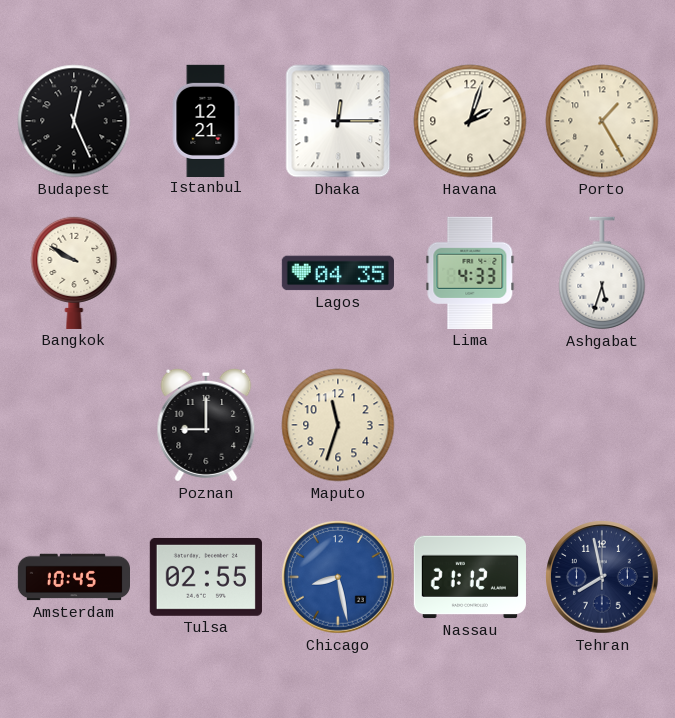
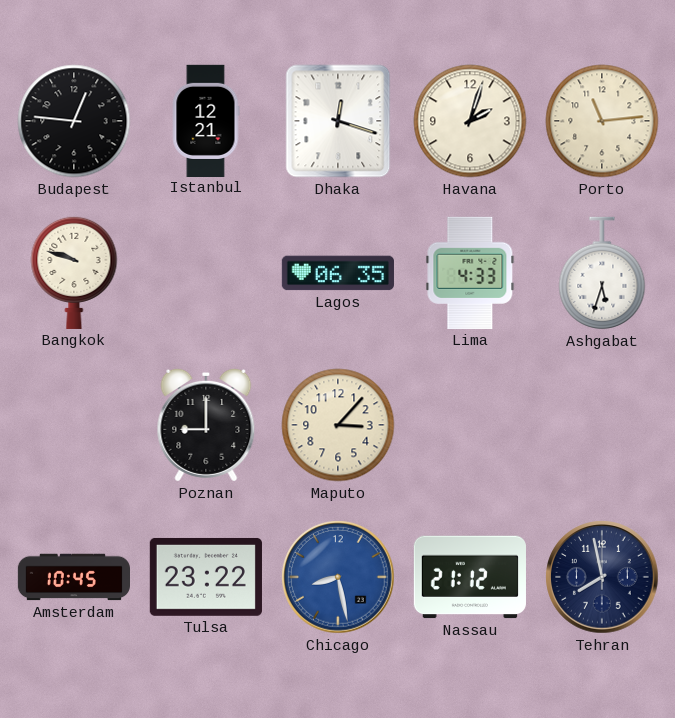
Budapest: 12:26 -> 12:46
Dhaka: 12:15 -> 12:18
Porto: 1:25 -> 11:14
Bangkok: 9:50 -> 9:48
Lagos: 04:35 -> 06:35
Maputo: 11:33 -> 3:07
Tulsa: 02:55 -> 23:22
